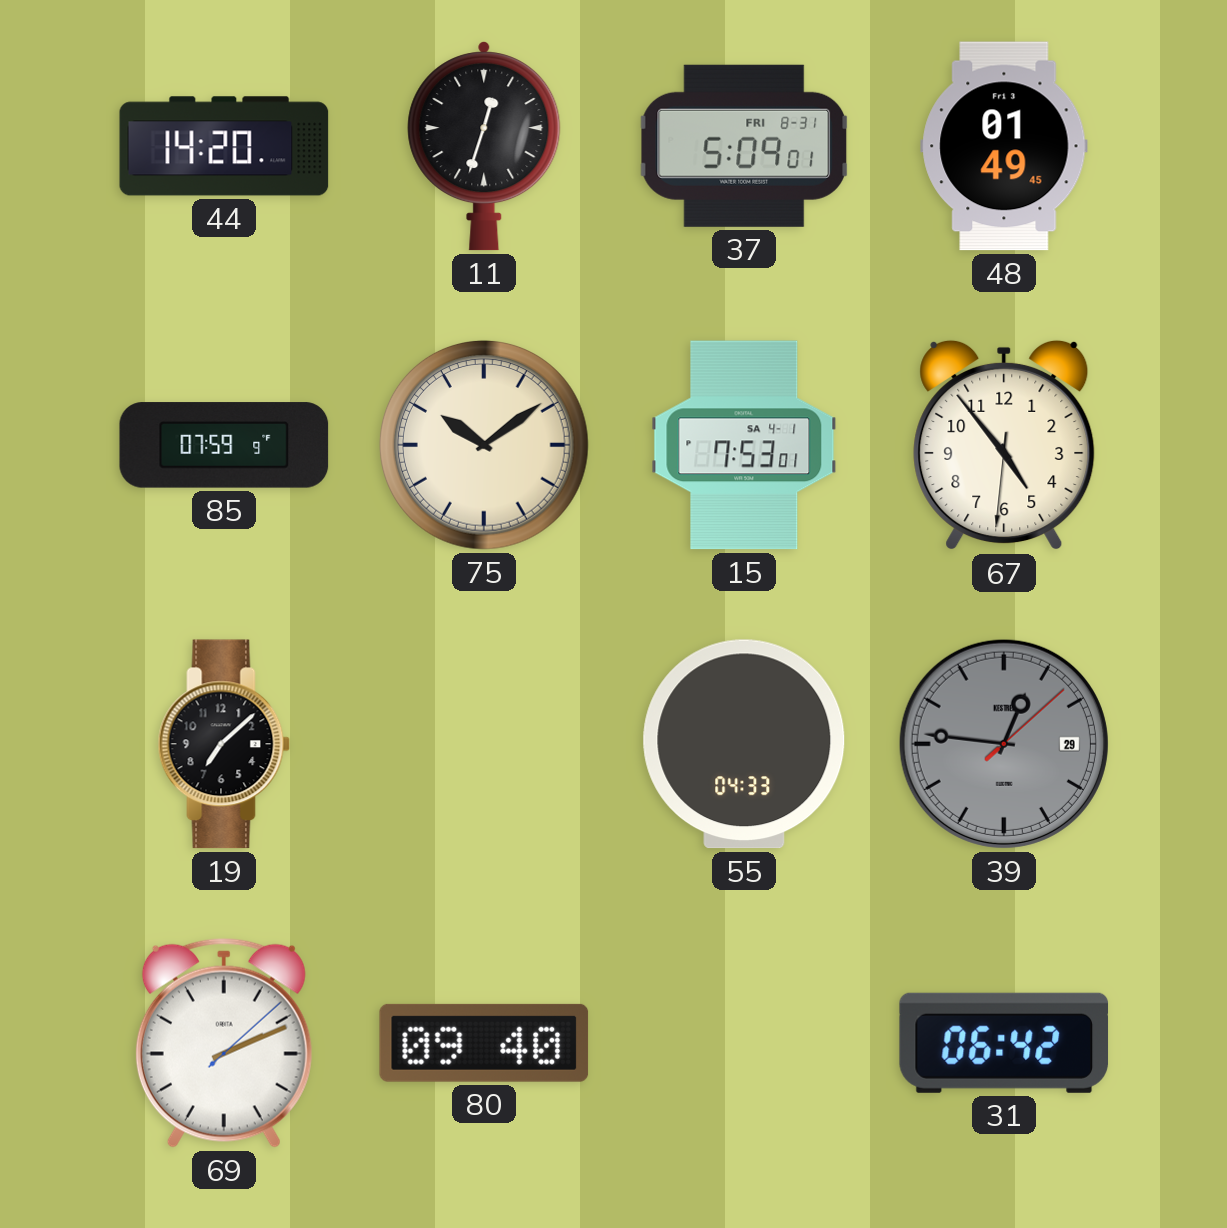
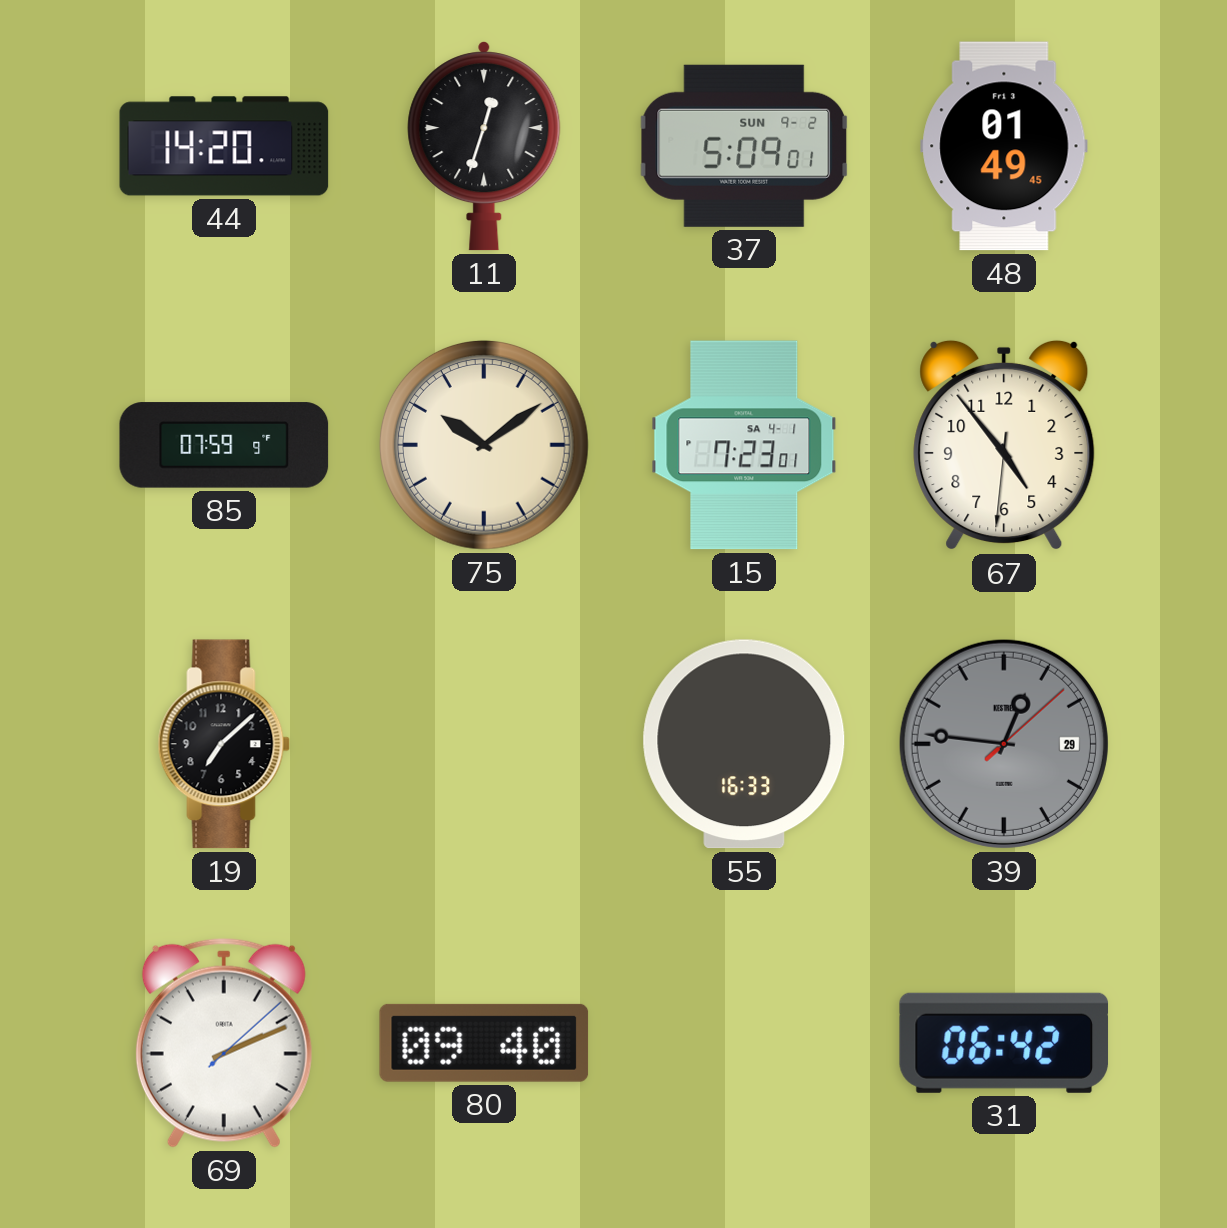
37 date: FRI 8-31 -> SUN 9-2
15: 7:53 -> 7:23
55: 04:33 -> 16:33
